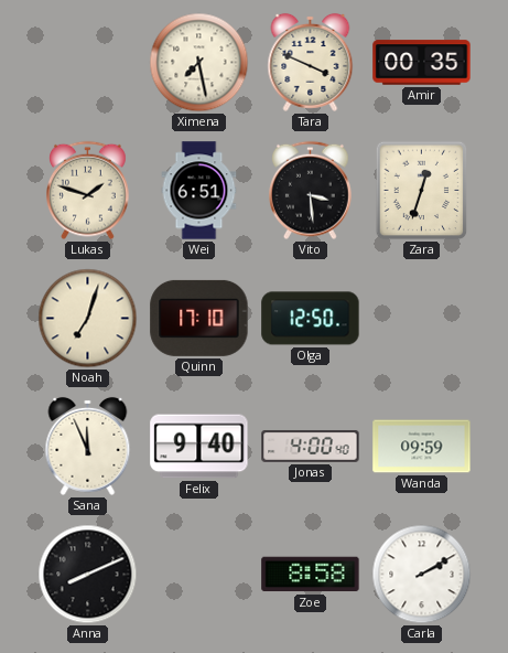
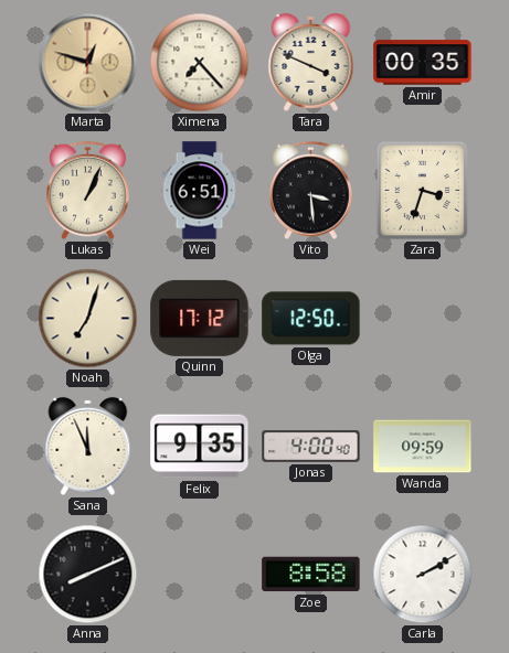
Marta: none -> 12:48
Ximena: 7:28 -> 7:23
Lukas: 1:48 -> 1:04
Zara: 12:33 -> 3:33
Quinn: 17:10 -> 17:12
Felix: 9:40 -> 9:35
